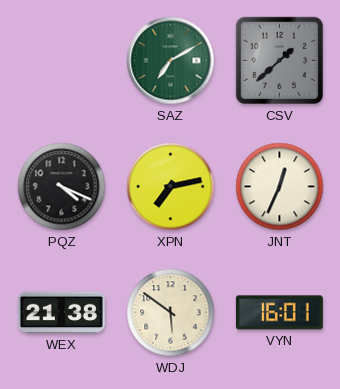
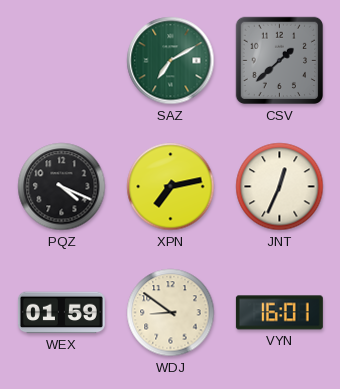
WEX: 21:38 -> 01:59
WDJ: 5:51 -> 8:51
